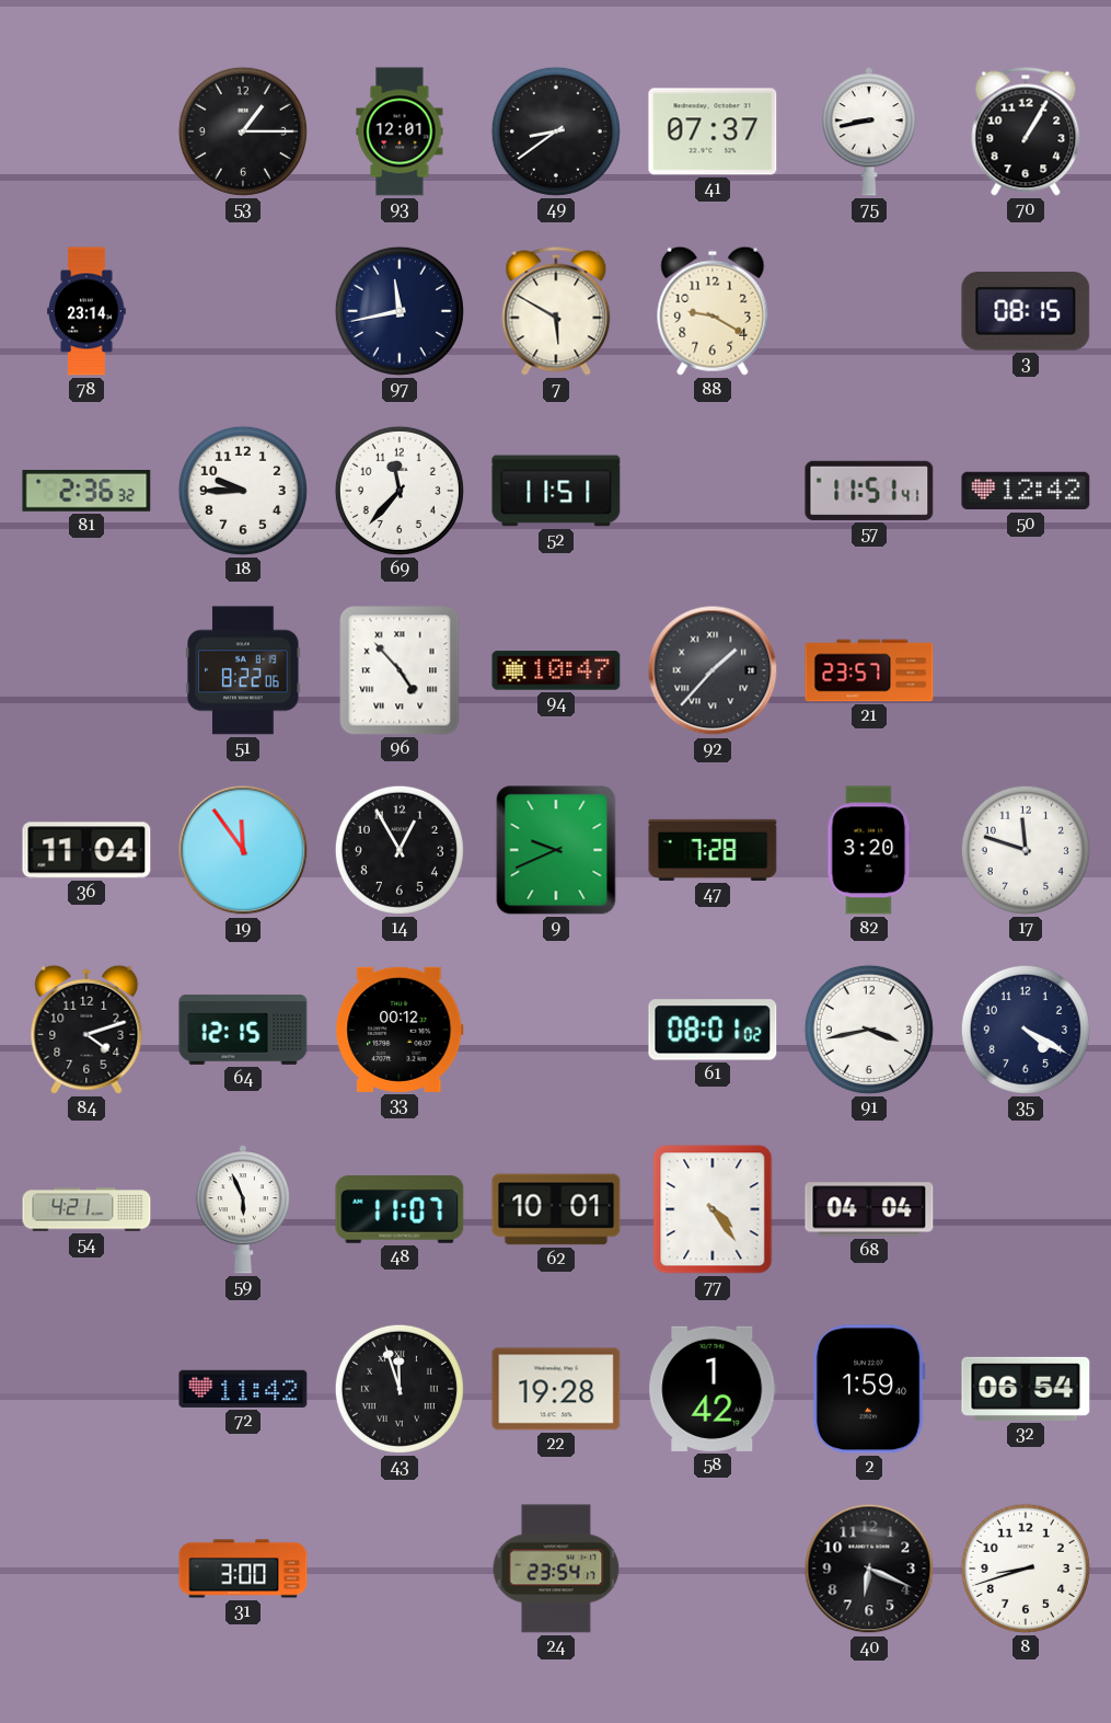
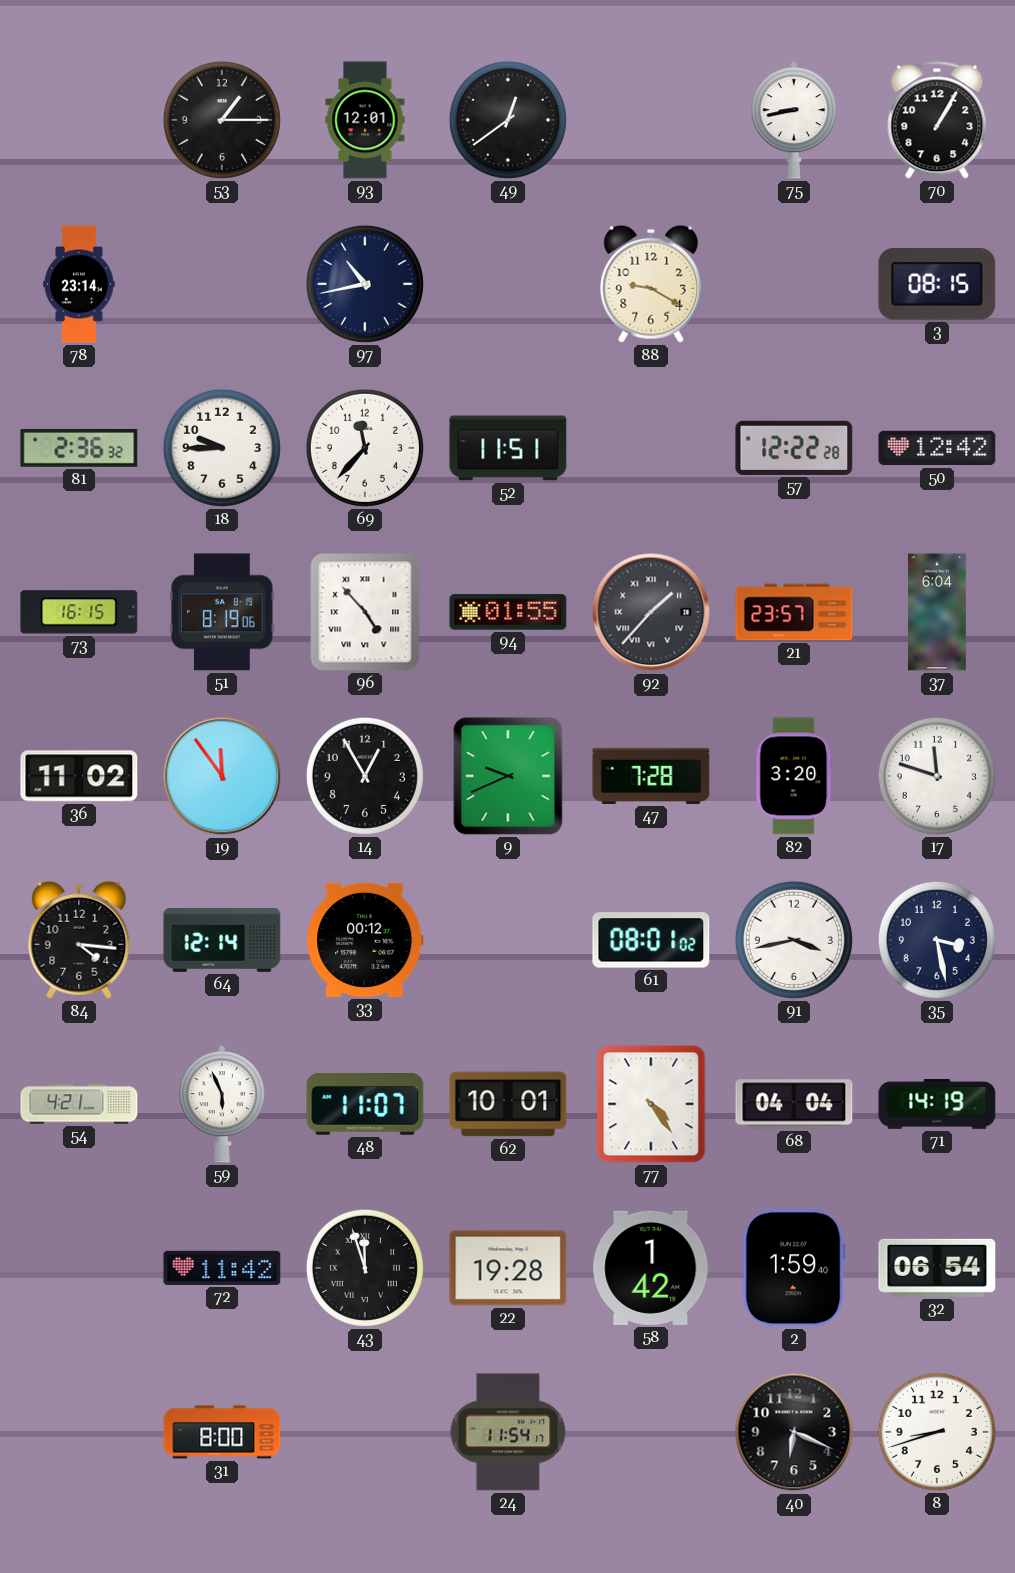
49: 8:39 -> 12:39
41: 07:37 -> none
97: 11:43 -> 10:43
7: 5:50 -> none
57: 11:51 -> 12:22
73: none -> 16:15
51: 8:22 -> 8:19
94: 10:47 -> 01:55
37: none -> 6:04
36: 11:04 -> 11:02
84: 4:12 -> 4:16
64: 12:15 -> 12:14
35: 4:20 -> 3:28
71: none -> 14:19
31: 3:00 -> 8:00
24: 23:54 -> 11:54
